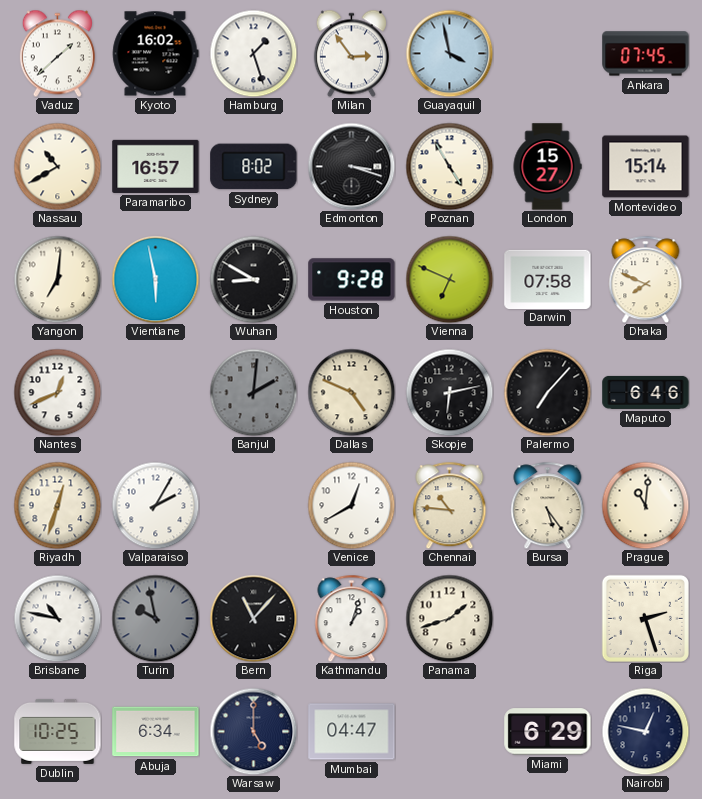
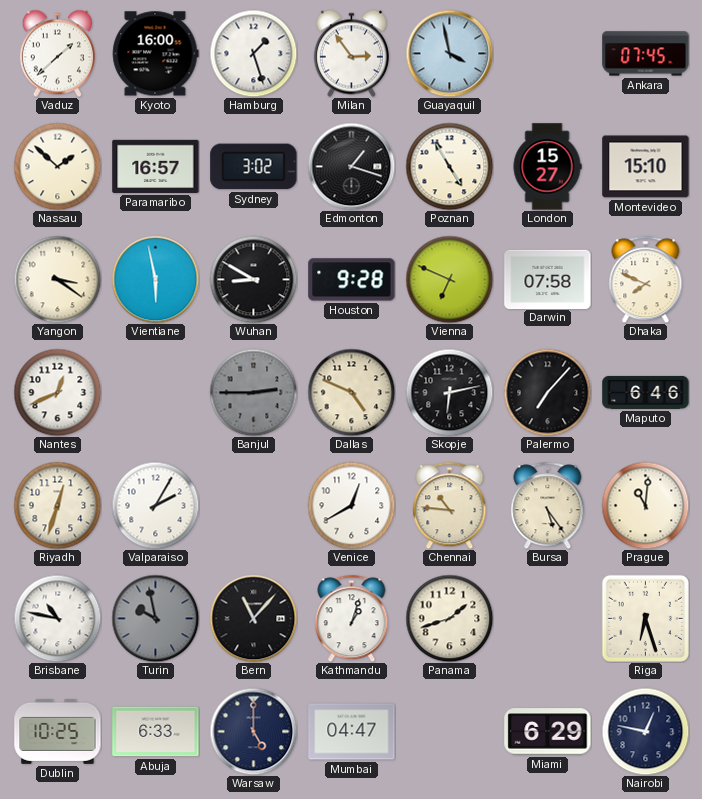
Kyoto: 16:02 -> 16:00
Nassau: 10:40 -> 1:52
Sydney: 8:02 -> 3:02
Edmonton: 3:18 -> 1:18
Montevideo: 15:14 -> 15:10
Yangon: 7:01 -> 3:21
Banjul: 2:01 -> 2:45
Riga: 2:27 -> 6:27
Abuja: 6:34 -> 6:33
